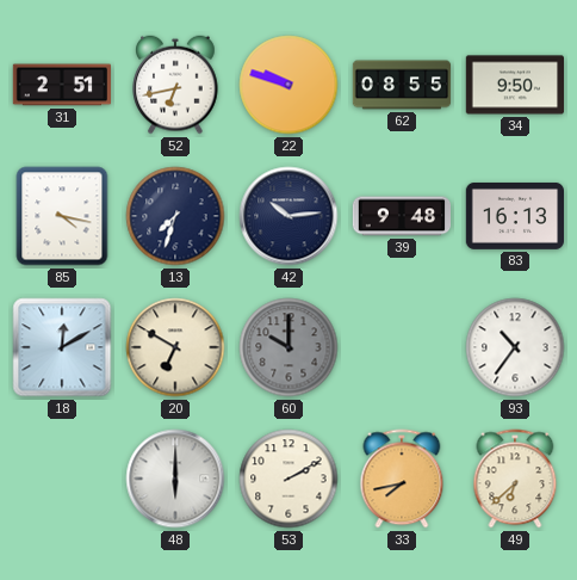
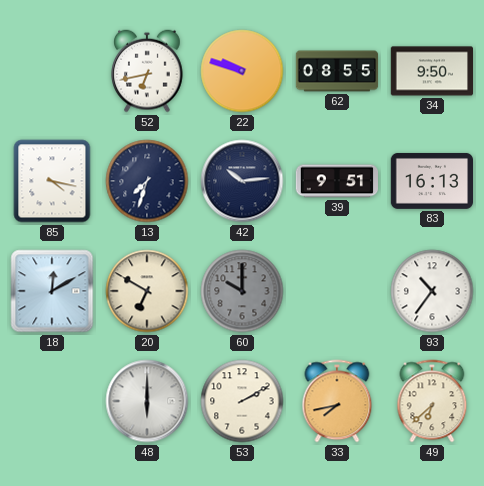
31: 2:51 -> none
39: 9:48 -> 9:51
